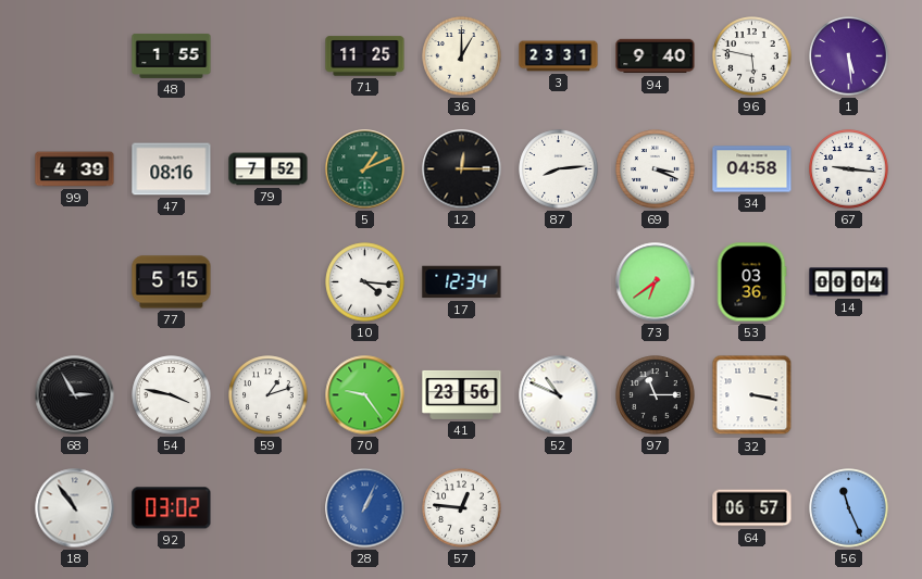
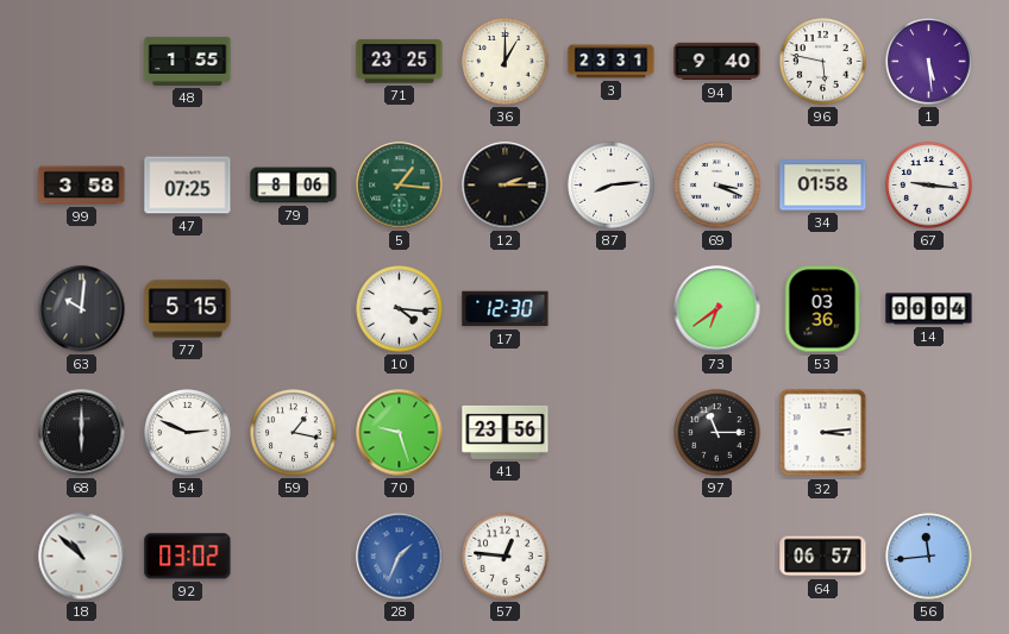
71: 11:25 -> 23:25
99: 4:39 -> 3:58
47: 08:16 -> 07:25
79: 7:52 -> 8:06
5: 1:11 -> 1:16
12: 12:15 -> 2:15
34: 04:58 -> 01:58
63: none -> 10:01
17: 12:34 -> 12:30
68: 2:55 -> 6:00
54: 3:47 -> 2:49
59: 1:12 -> 1:17
70: 9:24 -> 9:27
52: 10:49 -> none
32: 3:17 -> 3:14
18: 10:54 -> 10:52
28: 1:04 -> 1:34
56: 11:26 -> 11:44
